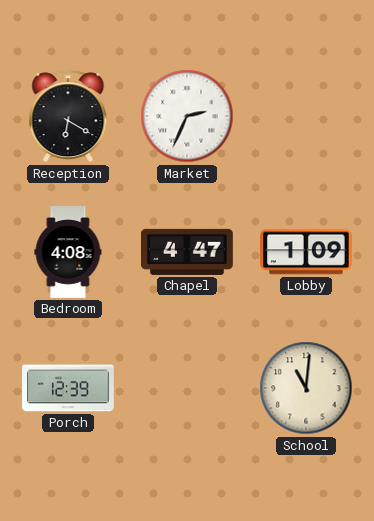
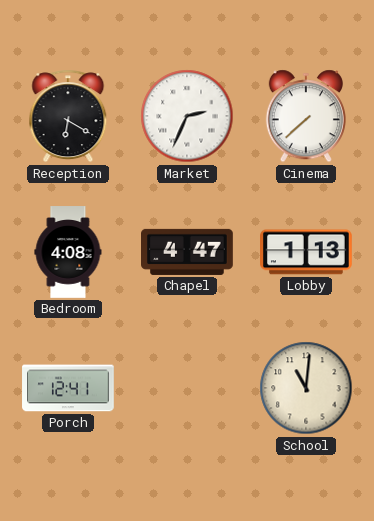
Cinema: none -> 7:38
Lobby: 1:09 -> 1:13
Porch: 12:39 -> 12:41
